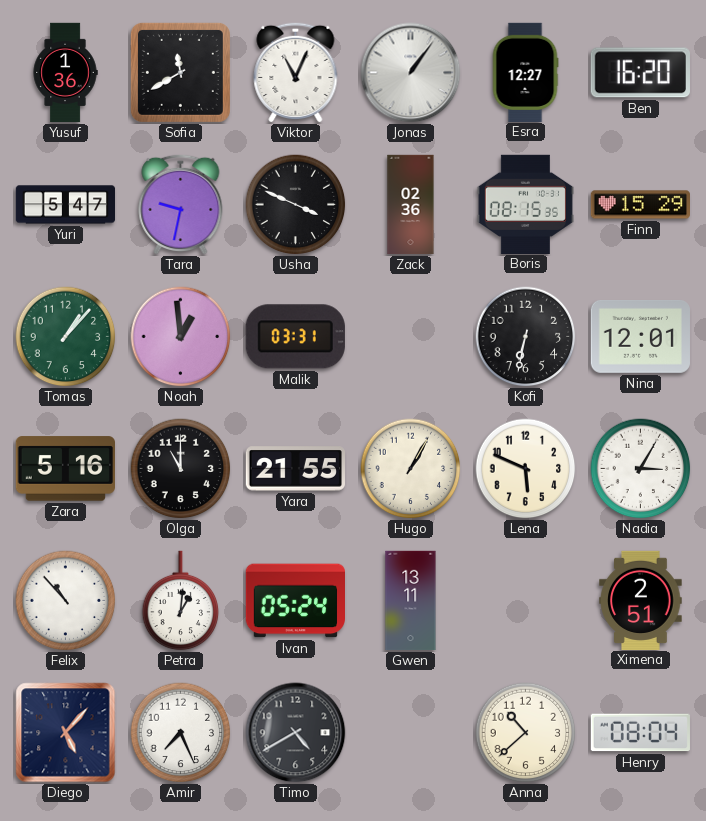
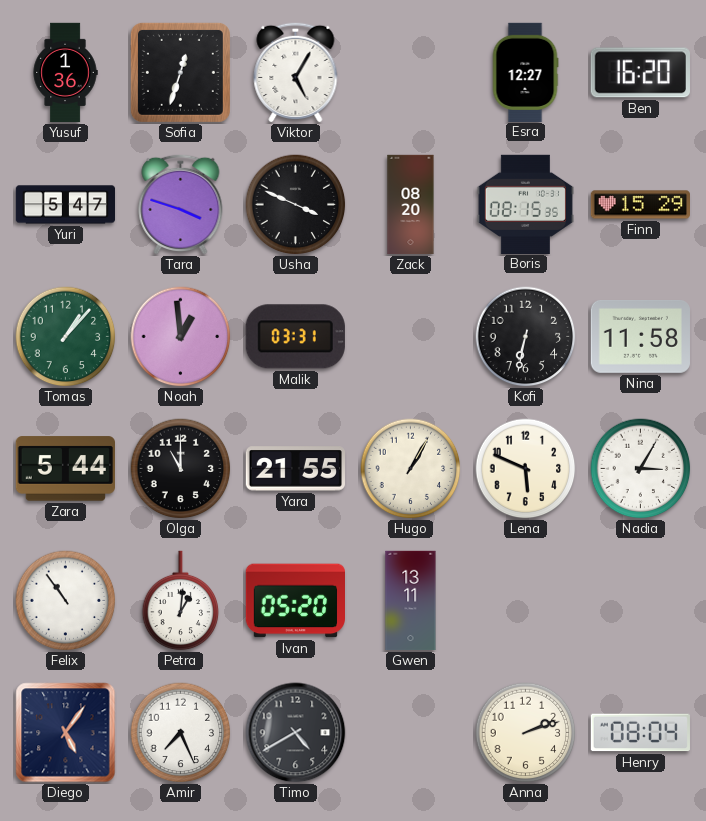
Sofia: 11:40 -> 12:33
Viktor: 11:04 -> 5:05
Jonas: 1:06 -> none
Tara: 9:32 -> 3:48
Zack: 02:36 -> 08:20
Nina: 12:01 -> 11:58
Zara: 5:16 -> 5:44
Felix: 10:53 -> 10:54
Ivan: 05:24 -> 05:20
Ximena: 2:51 -> none
Diego: 5:07 -> 5:06
Anna: 10:38 -> 2:12
